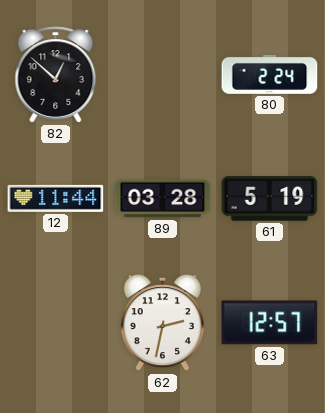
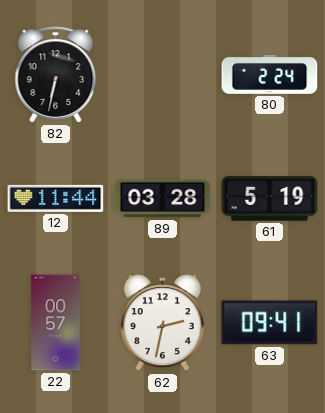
82: 12:52 -> 6:32
22: none -> 00:57
63: 12:57 -> 09:41
